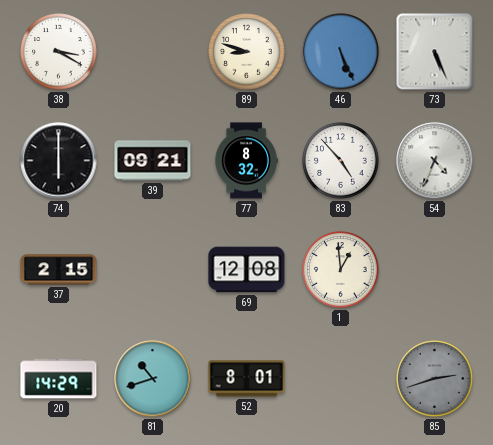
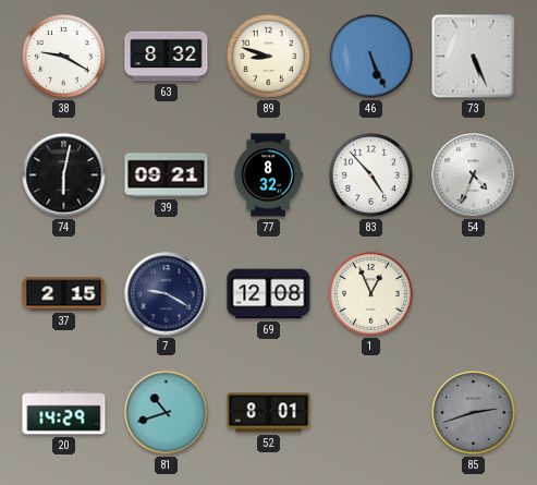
38: 3:20 -> 9:20
63: none -> 8:32
74: 6:00 -> 6:02
7: none -> 9:20
1: 12:59 -> 12:56
